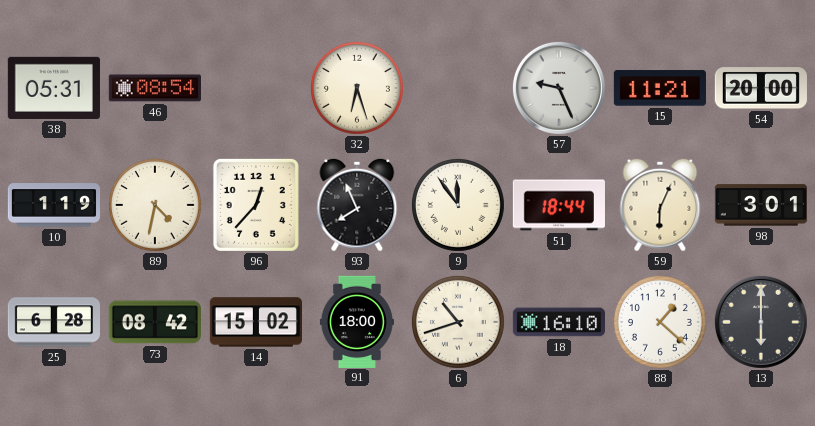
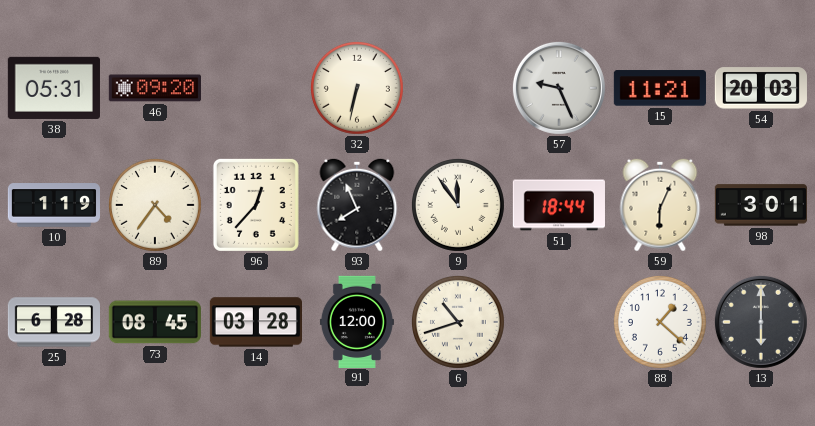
46: 08:54 -> 09:20
32: 6:27 -> 6:32
54: 20:00 -> 20:03
89: 4:32 -> 4:36
73: 08:42 -> 08:45
14: 15:02 -> 03:28
91: 18:00 -> 12:00
18: 16:10 -> none
